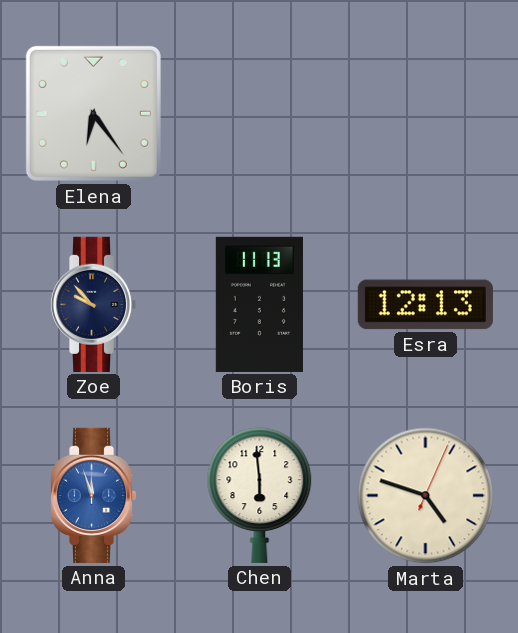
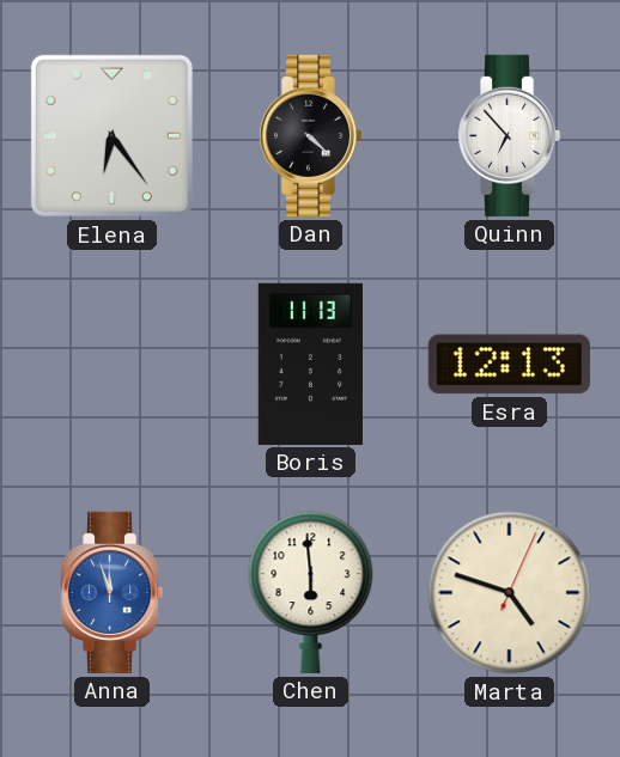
Dan: none -> 4:22
Quinn: none -> 6:53
Zoe: 9:53 -> none
